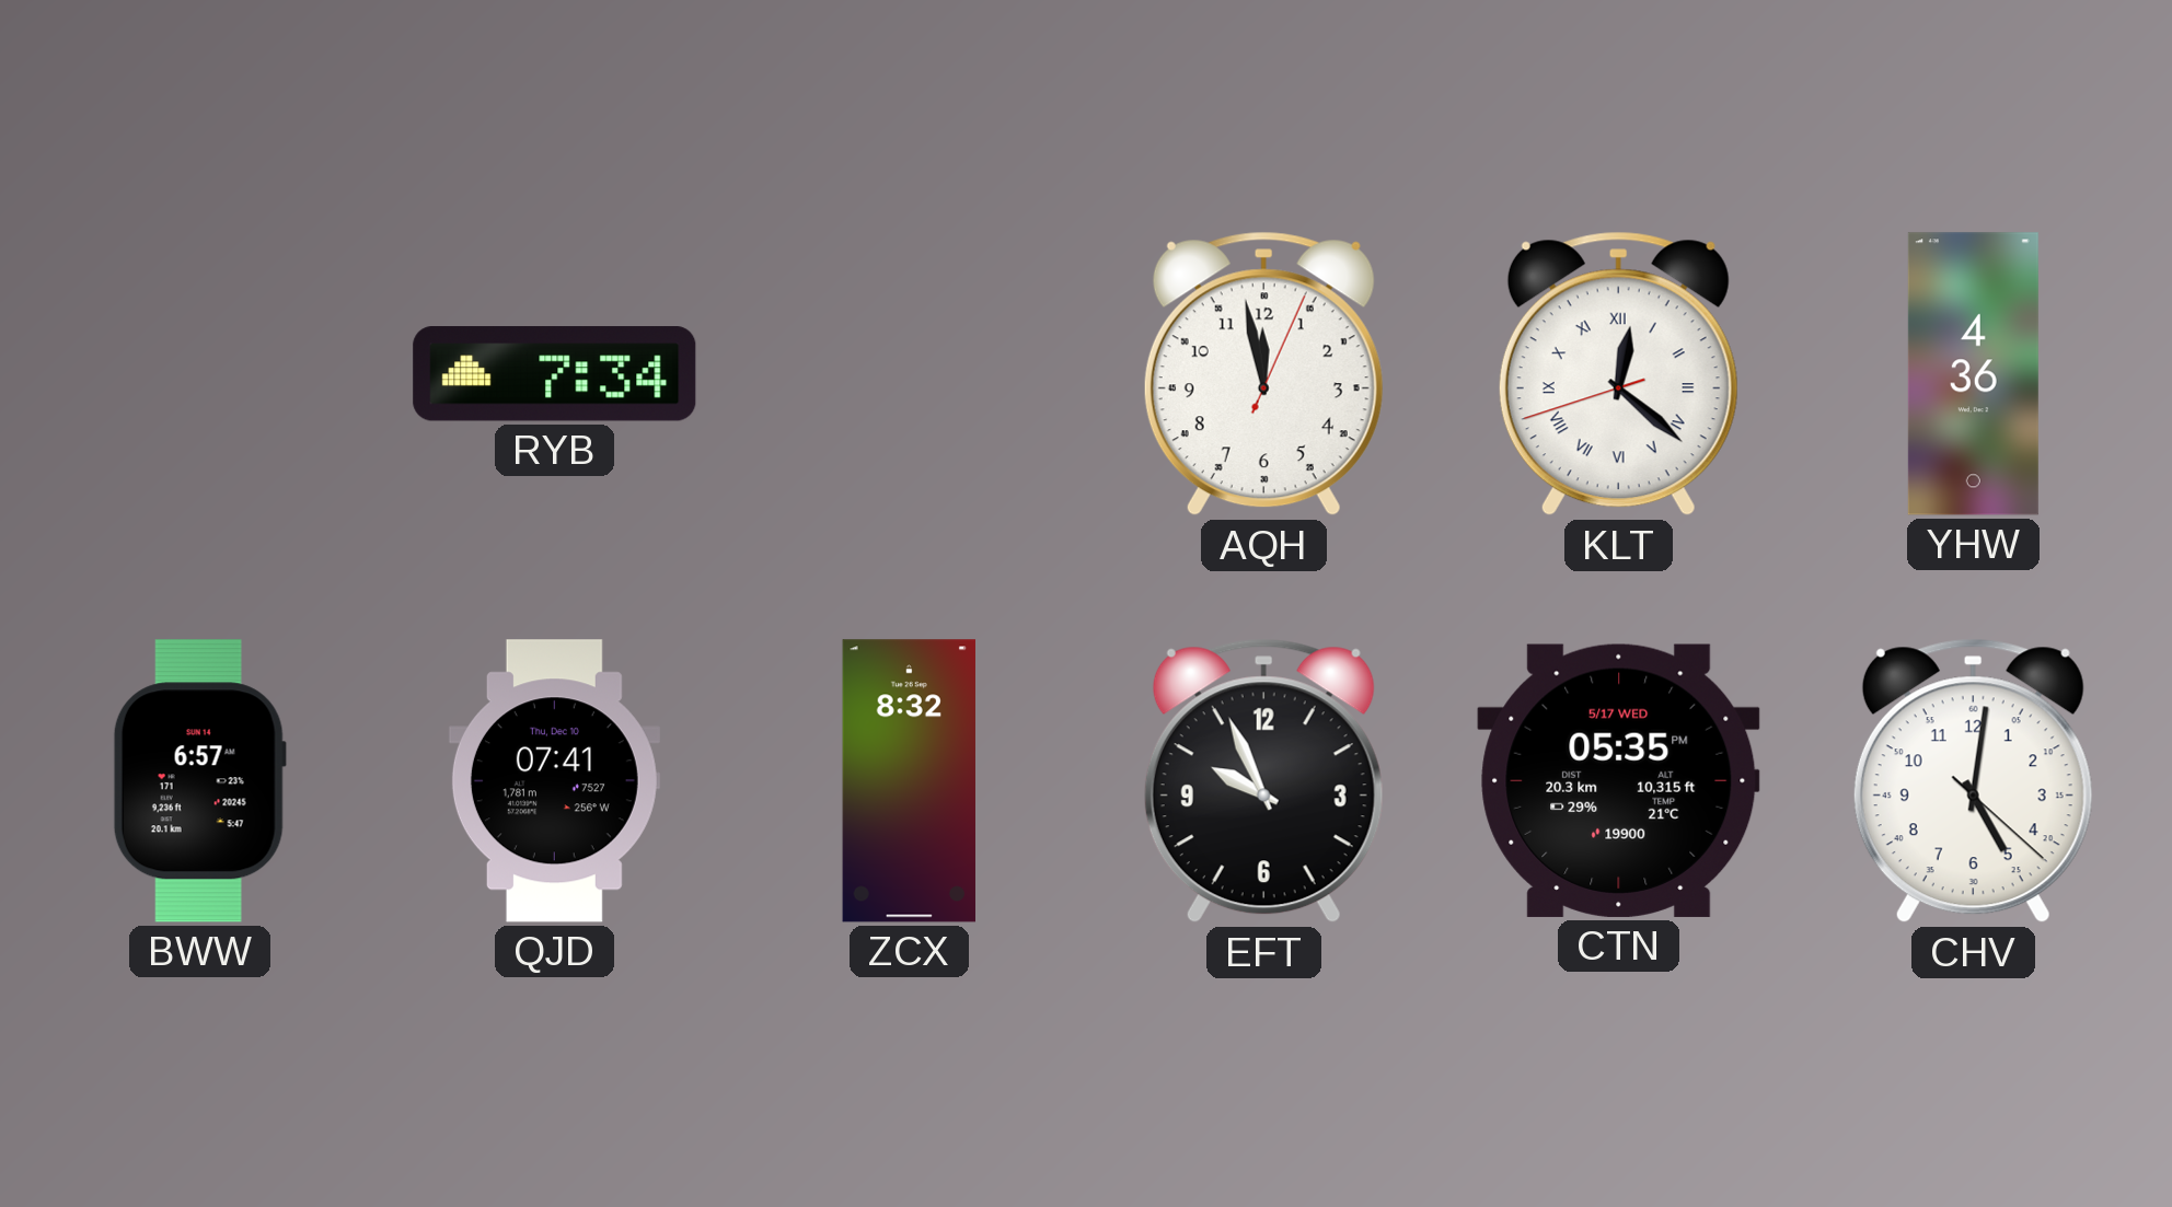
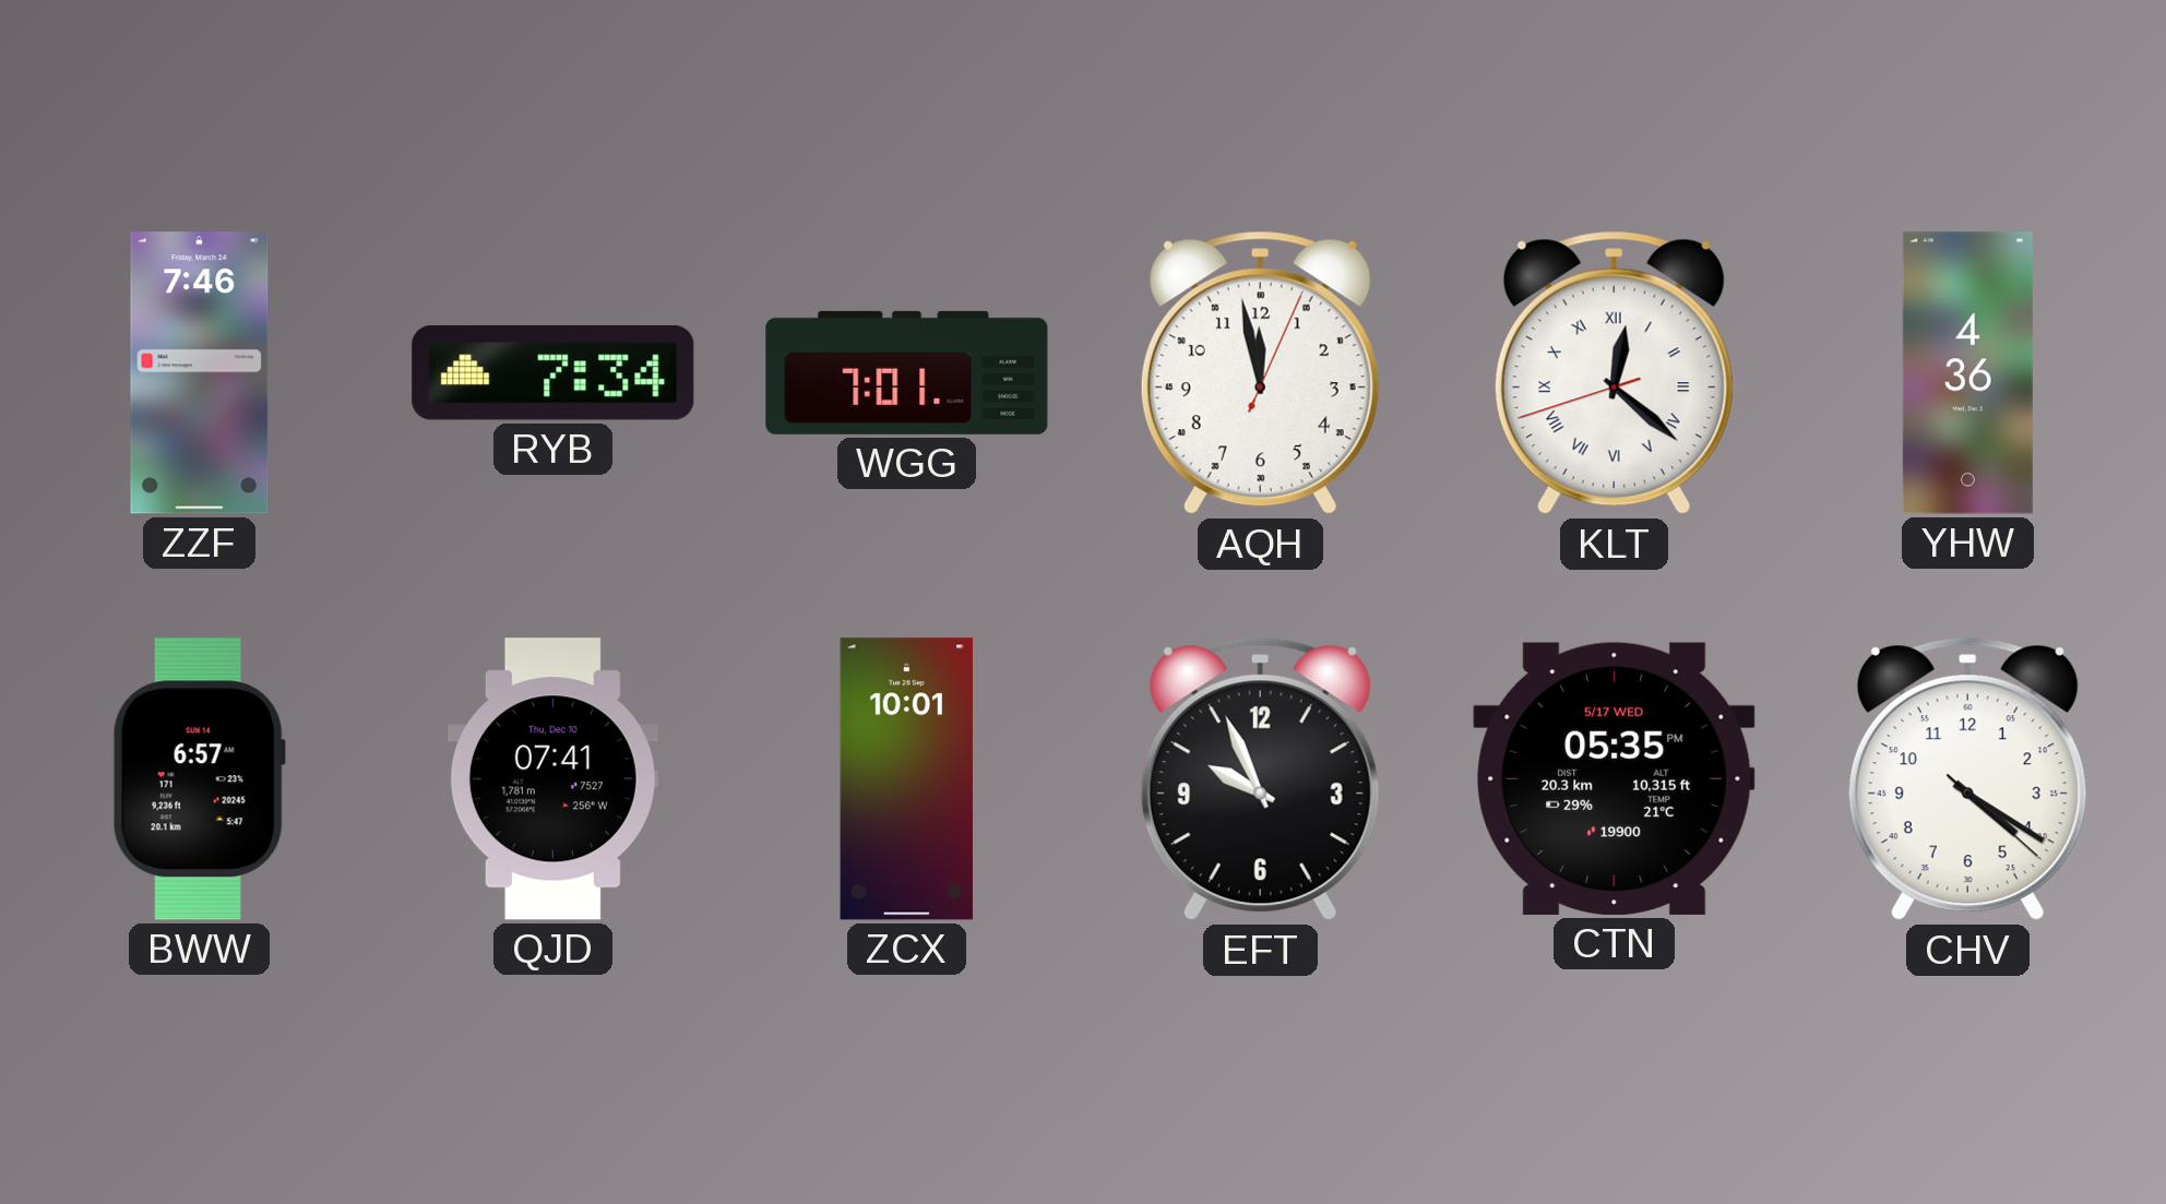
ZZF: none -> 7:46
WGG: none -> 7:01
ZCX: 8:32 -> 10:01
CHV: 5:01 -> 4:20
